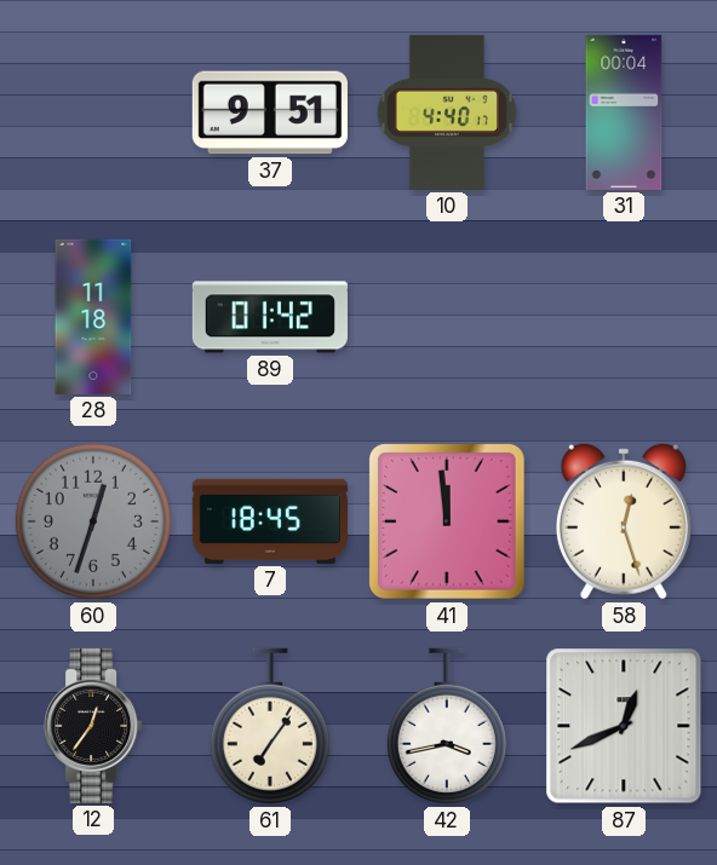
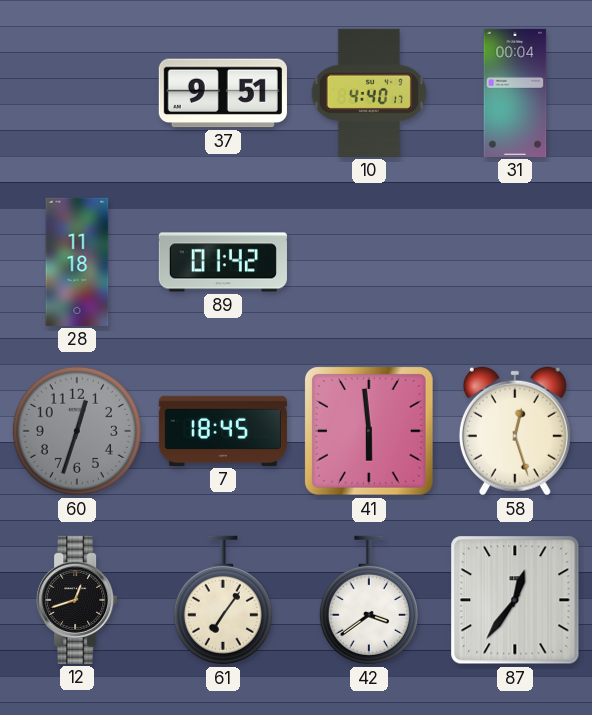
41: 11:59 -> 5:59
12: 12:36 -> 12:42
42: 3:43 -> 3:39
87: 12:41 -> 12:36
